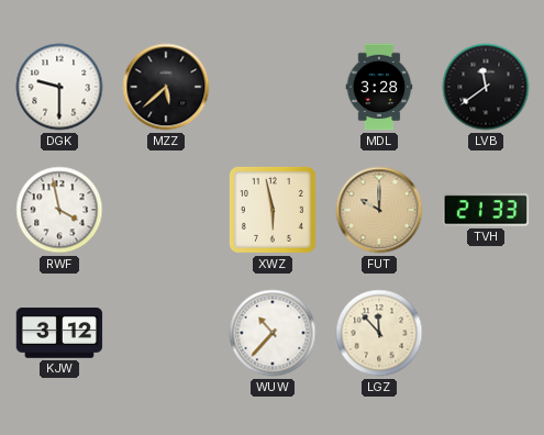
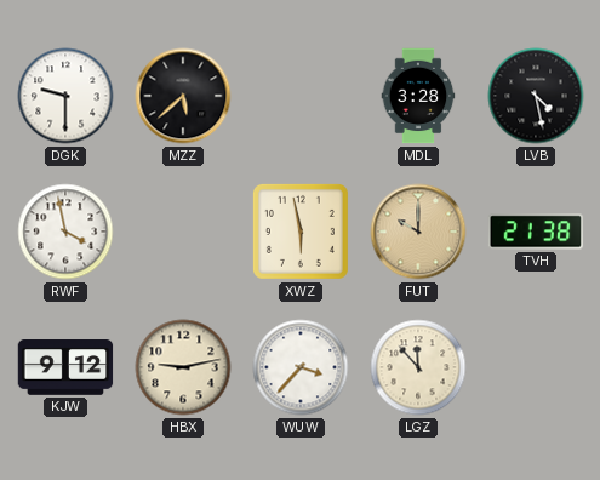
LVB: 11:39 -> 4:28
TVH: 21:33 -> 21:38
KJW: 3:12 -> 9:12
HBX: none -> 9:13
WUW: 10:37 -> 3:37
